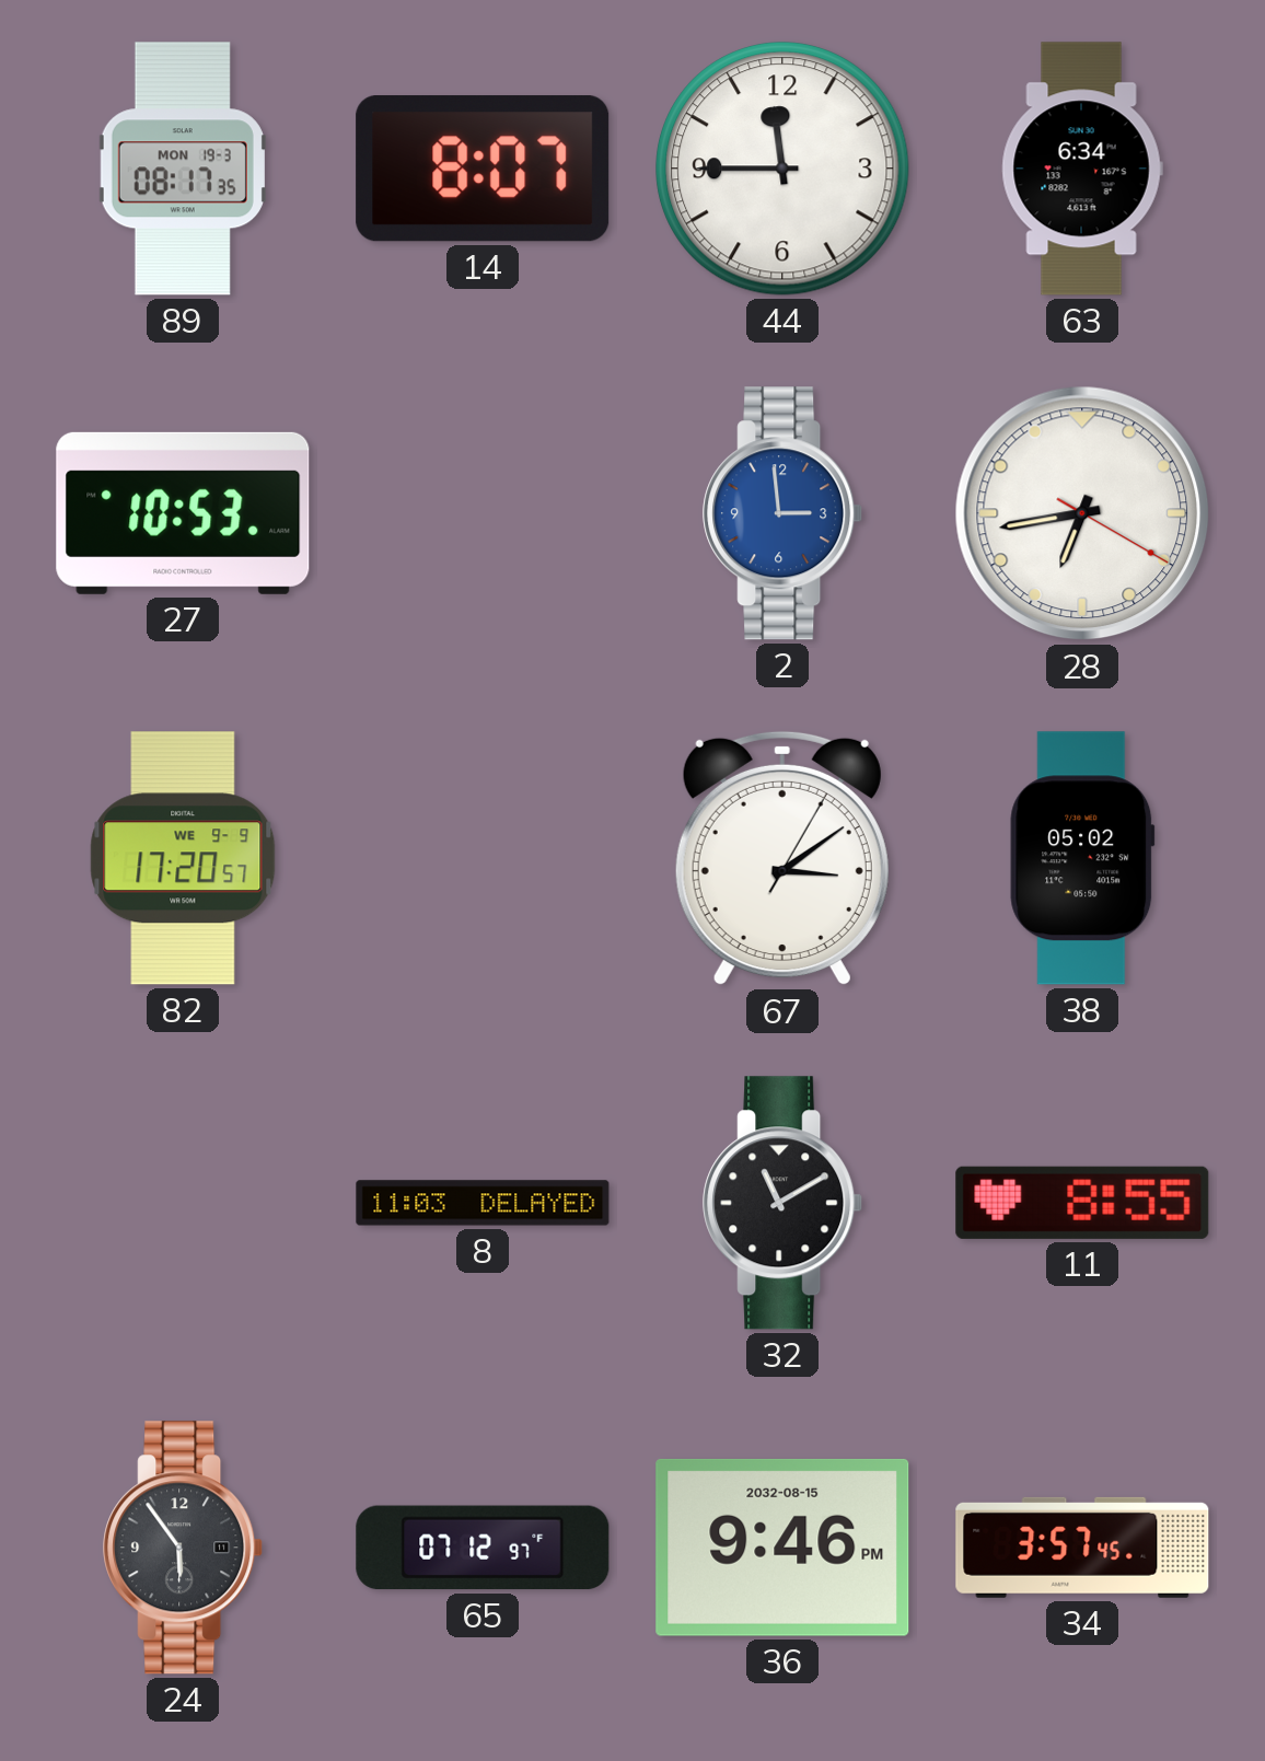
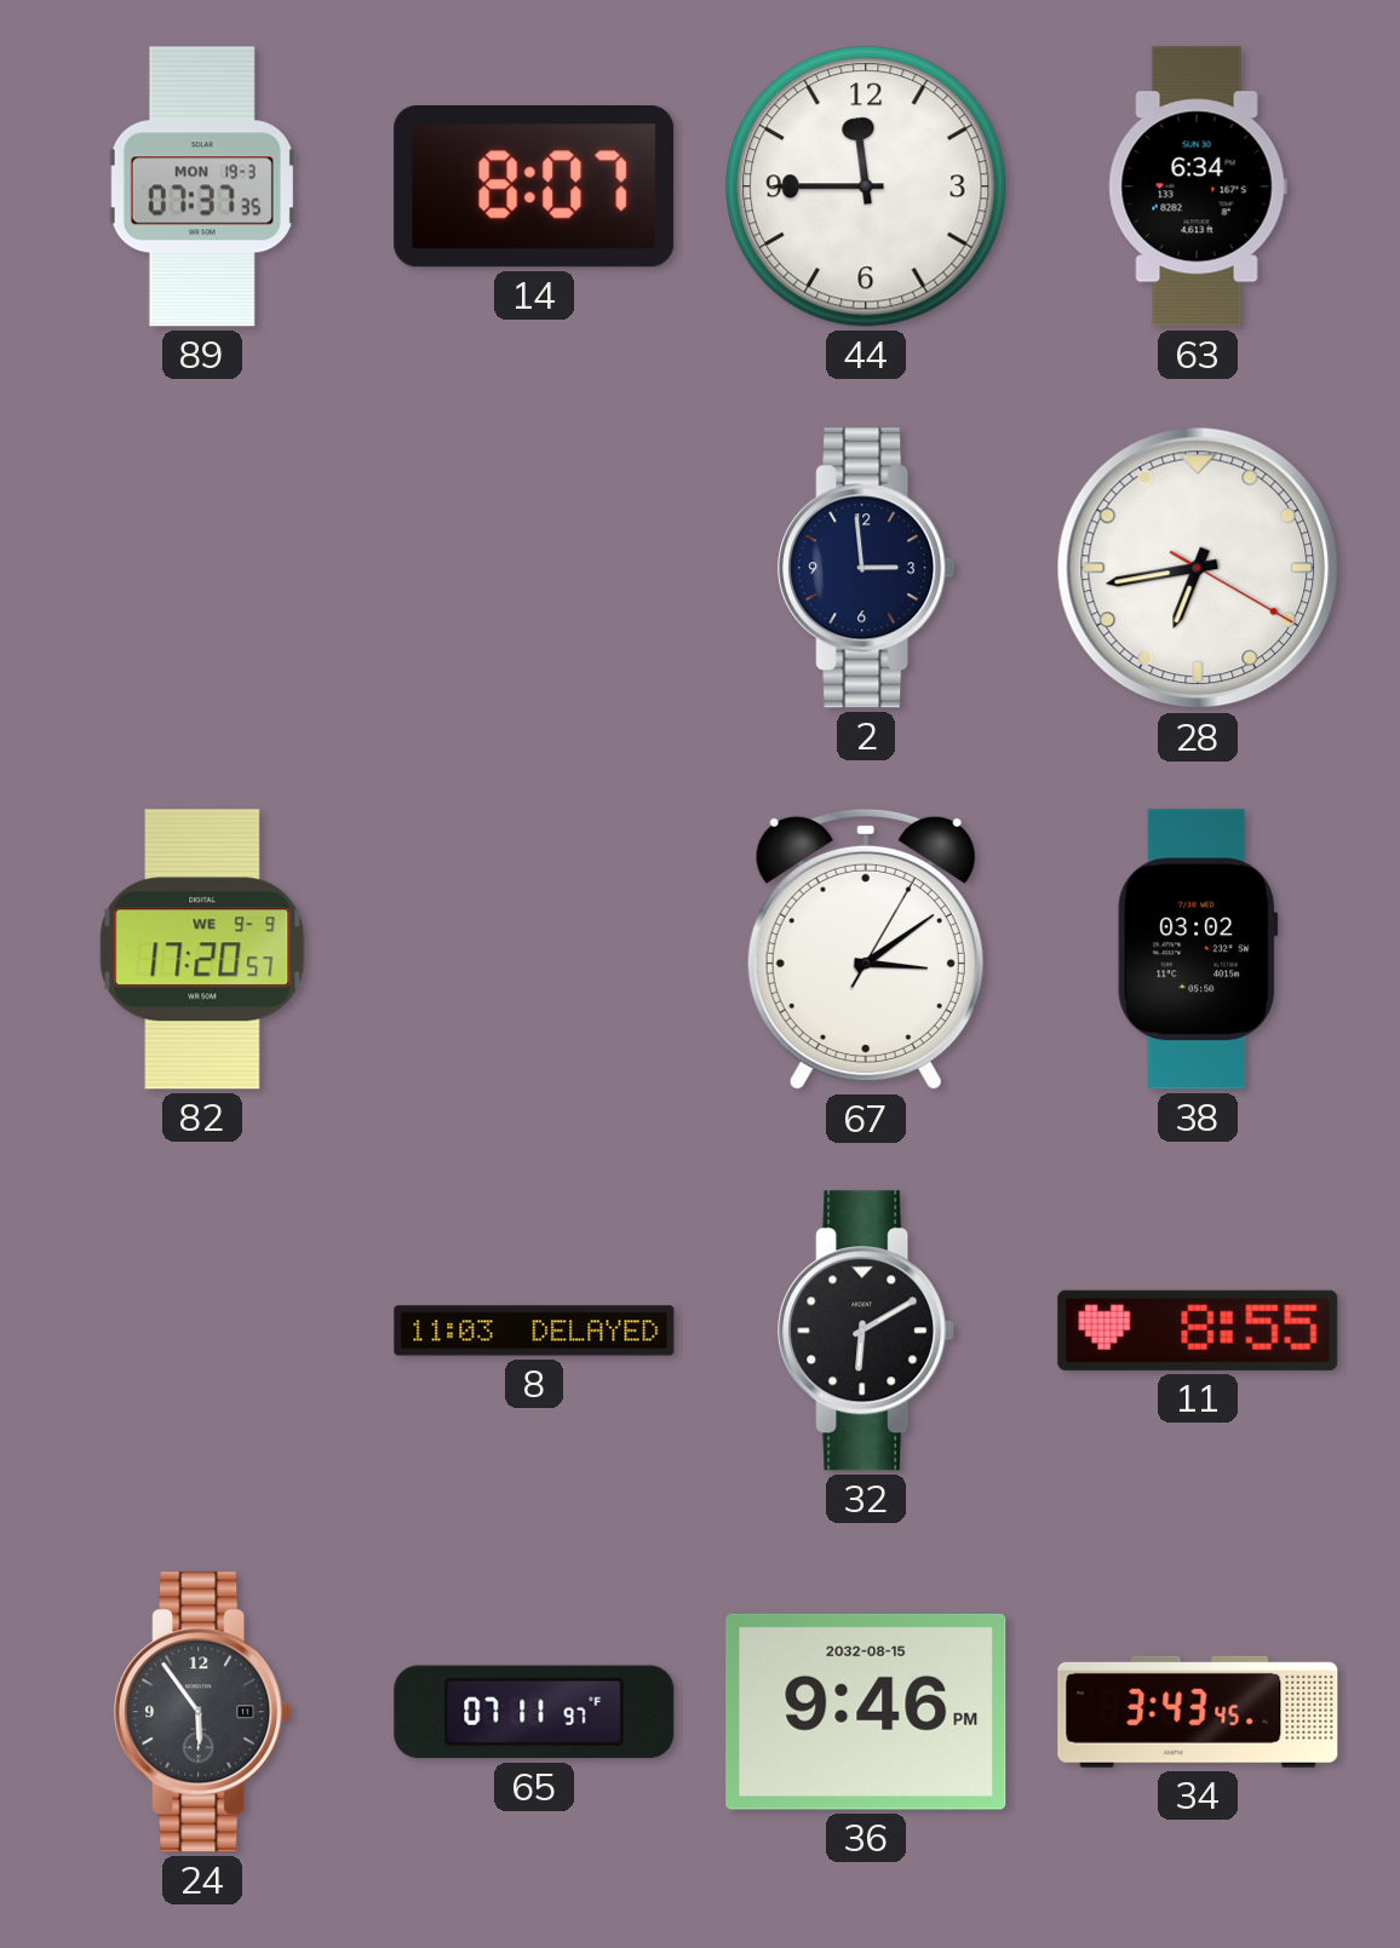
89: 08:17 -> 07:37
27: 10:53 -> none
2 dial: blue -> navy
38: 05:02 -> 03:02
32: 11:10 -> 6:10
65: 07:12 -> 07:11
34: 3:57 -> 3:43
